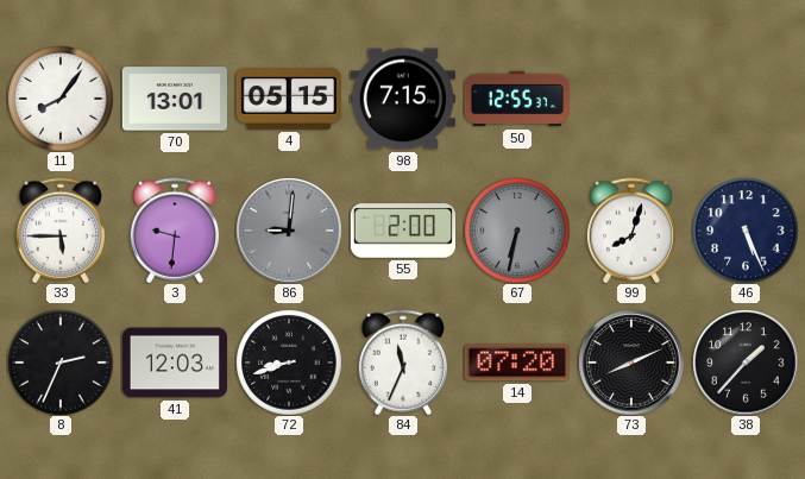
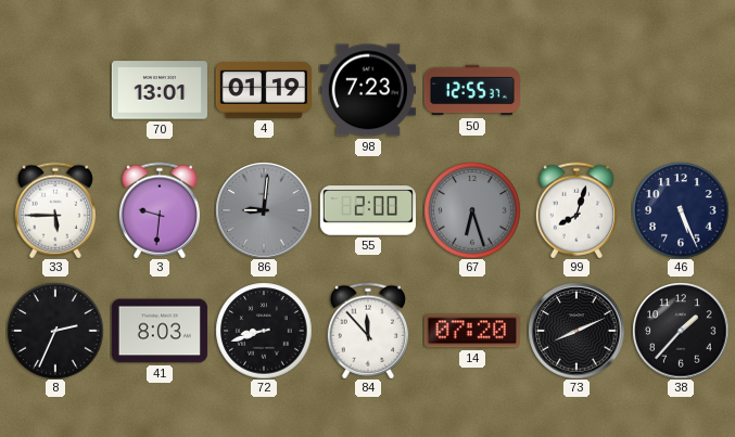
11: 8:06 -> none
4: 05:15 -> 01:19
98: 7:15 -> 7:23
67: 6:32 -> 6:27
41: 12:03 -> 8:03
84: 11:34 -> 11:53
